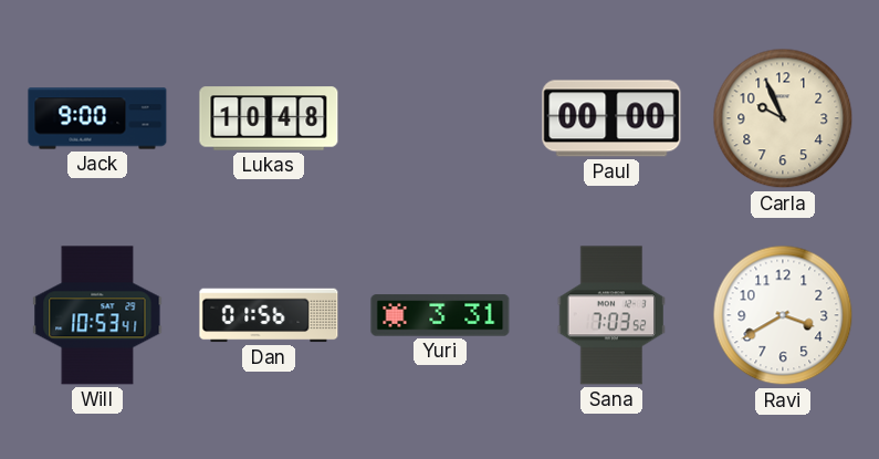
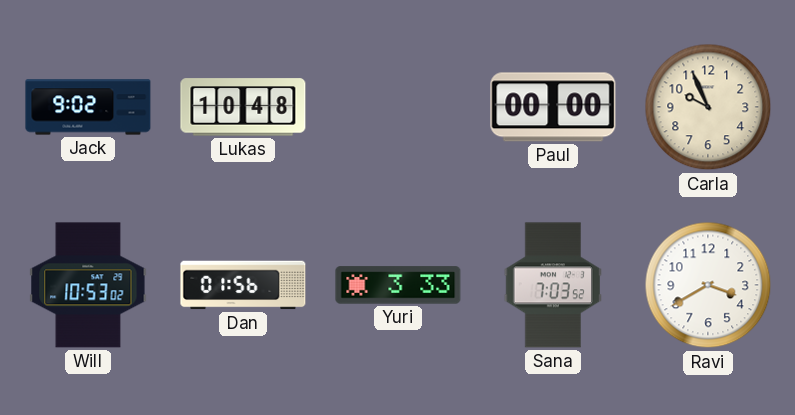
Jack: 9:00 -> 9:02
Will: 10:53:41 -> 10:53:02
Yuri: 3:31 -> 3:33
